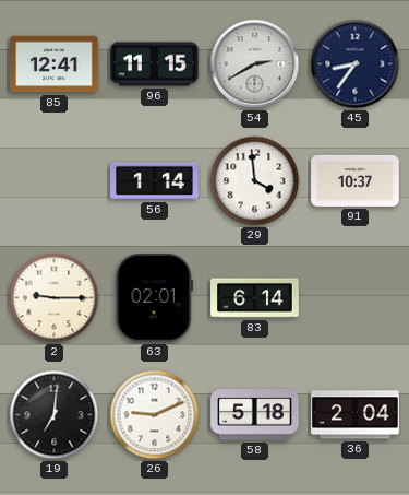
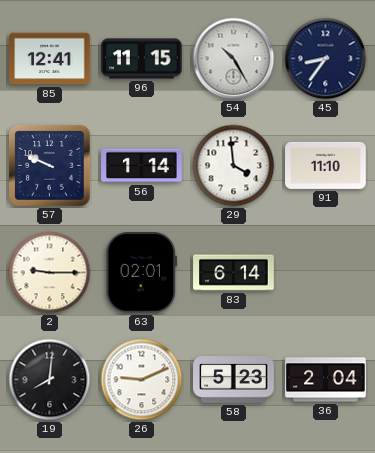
54: 2:40 -> 10:25
57: none -> 9:49
91: 10:37 -> 11:10
19: 7:01 -> 8:01
58: 5:18 -> 5:23
